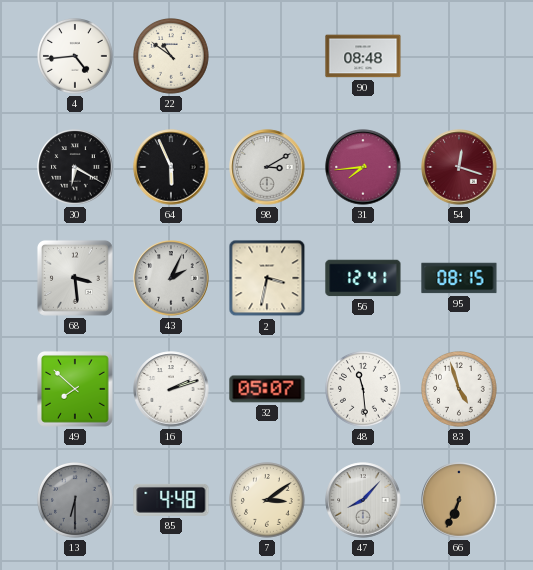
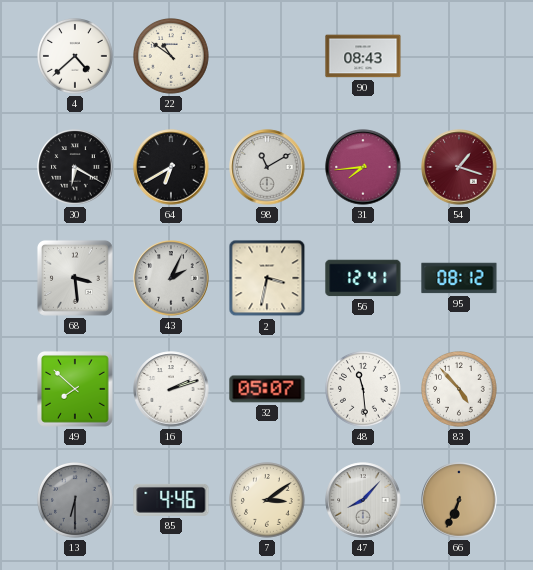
4: 4:44 -> 4:38
90: 08:48 -> 08:43
64: 5:56 -> 6:40
98: 3:10 -> 11:10
54: 12:18 -> 1:18
95: 08:15 -> 08:12
83: 4:57 -> 4:53
85: 4:48 -> 4:46
